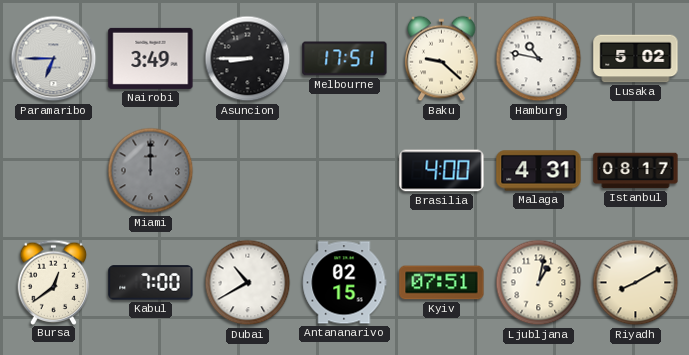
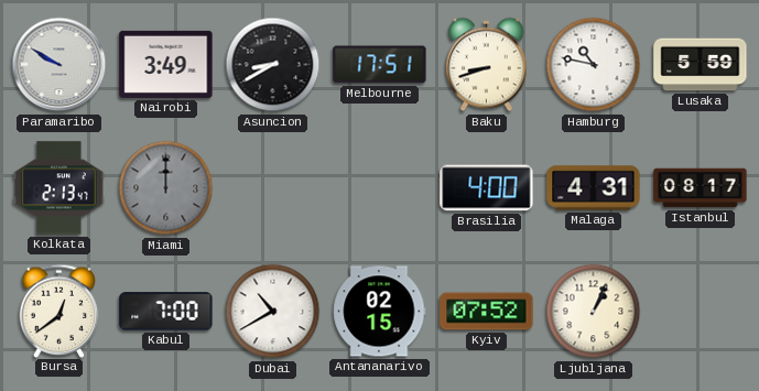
Paramaribo: 6:45 -> 9:50
Asuncion: 8:45 -> 8:40
Baku: 9:22 -> 8:42
Lusaka: 5:02 -> 5:59
Kolkata: none -> 2:13
Kyiv: 07:51 -> 07:52
Ljubljana: 1:02 -> 1:04
Riyadh: 8:10 -> none
